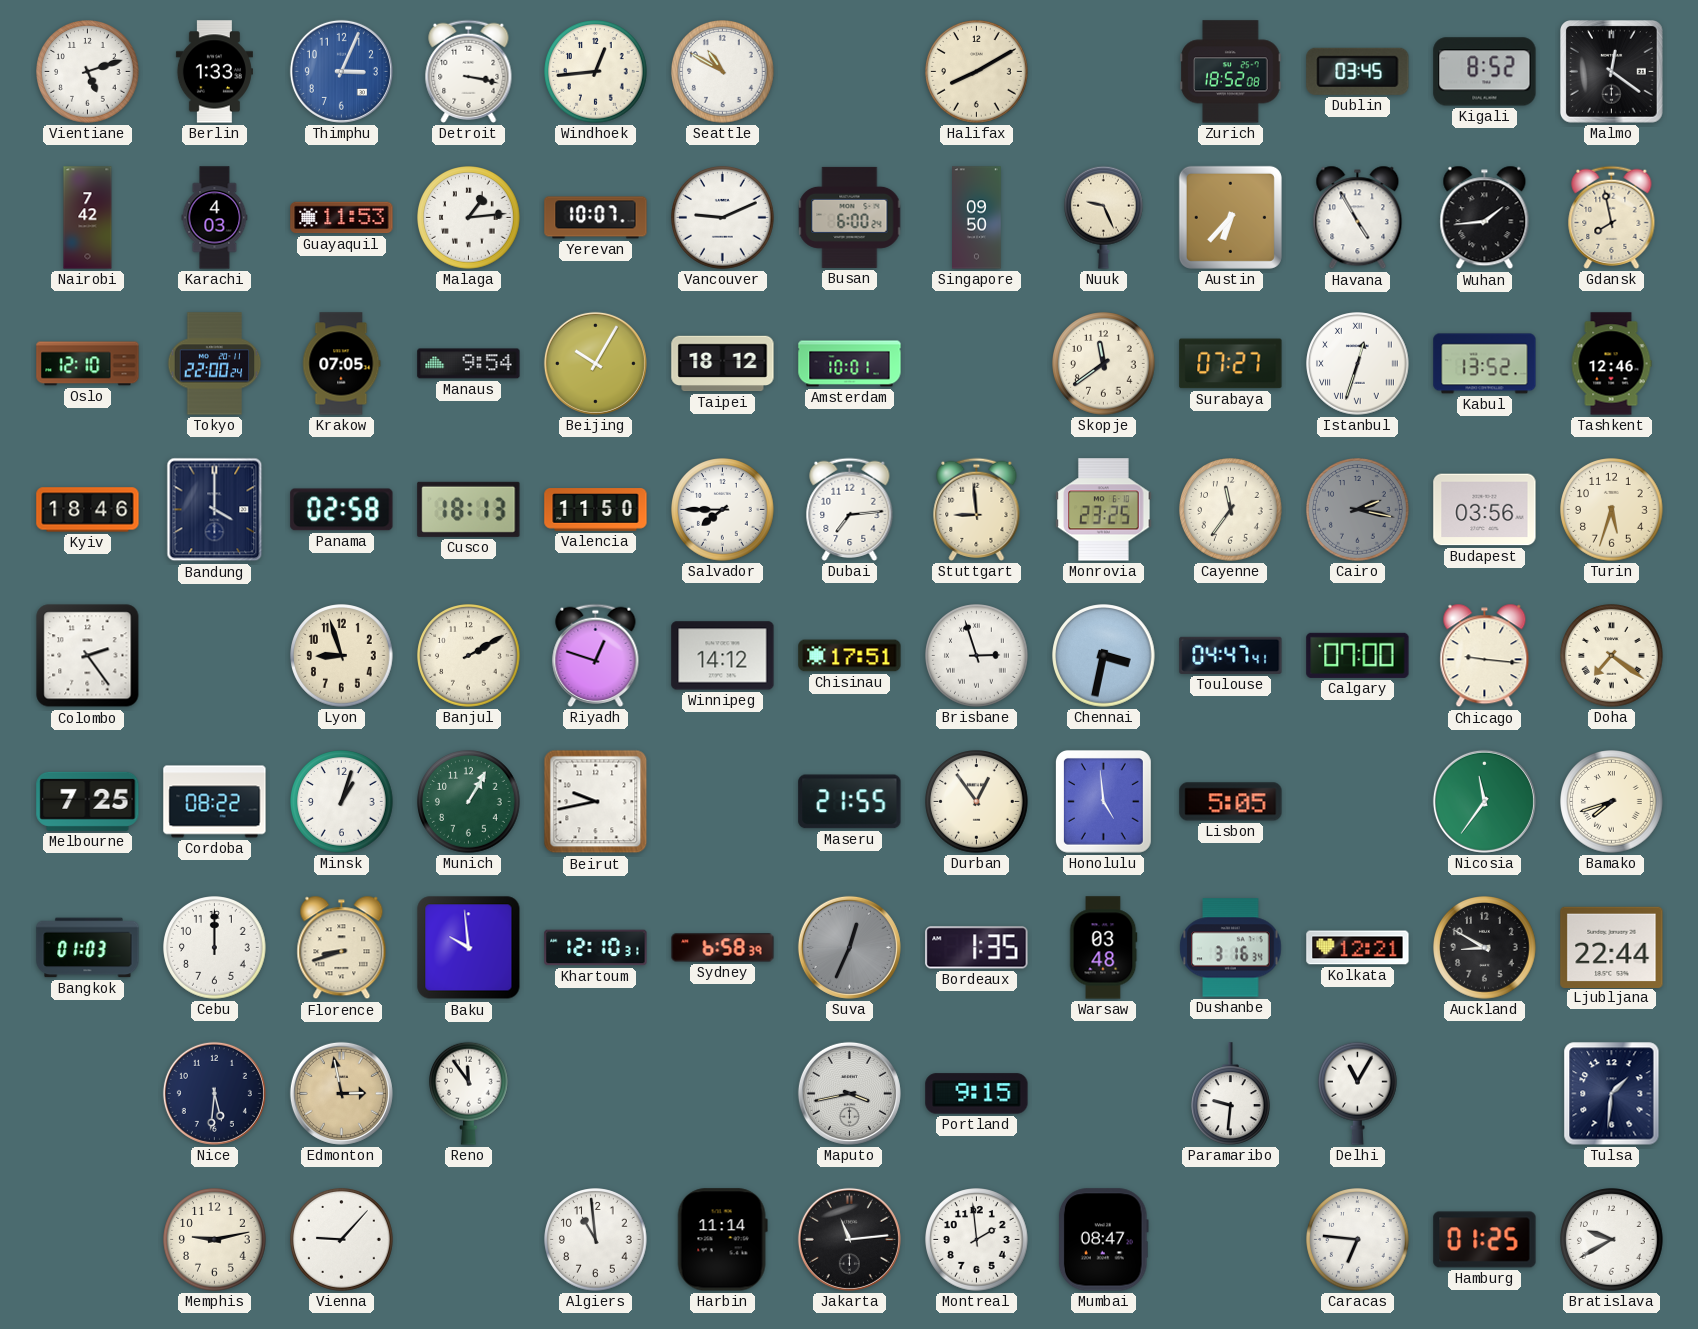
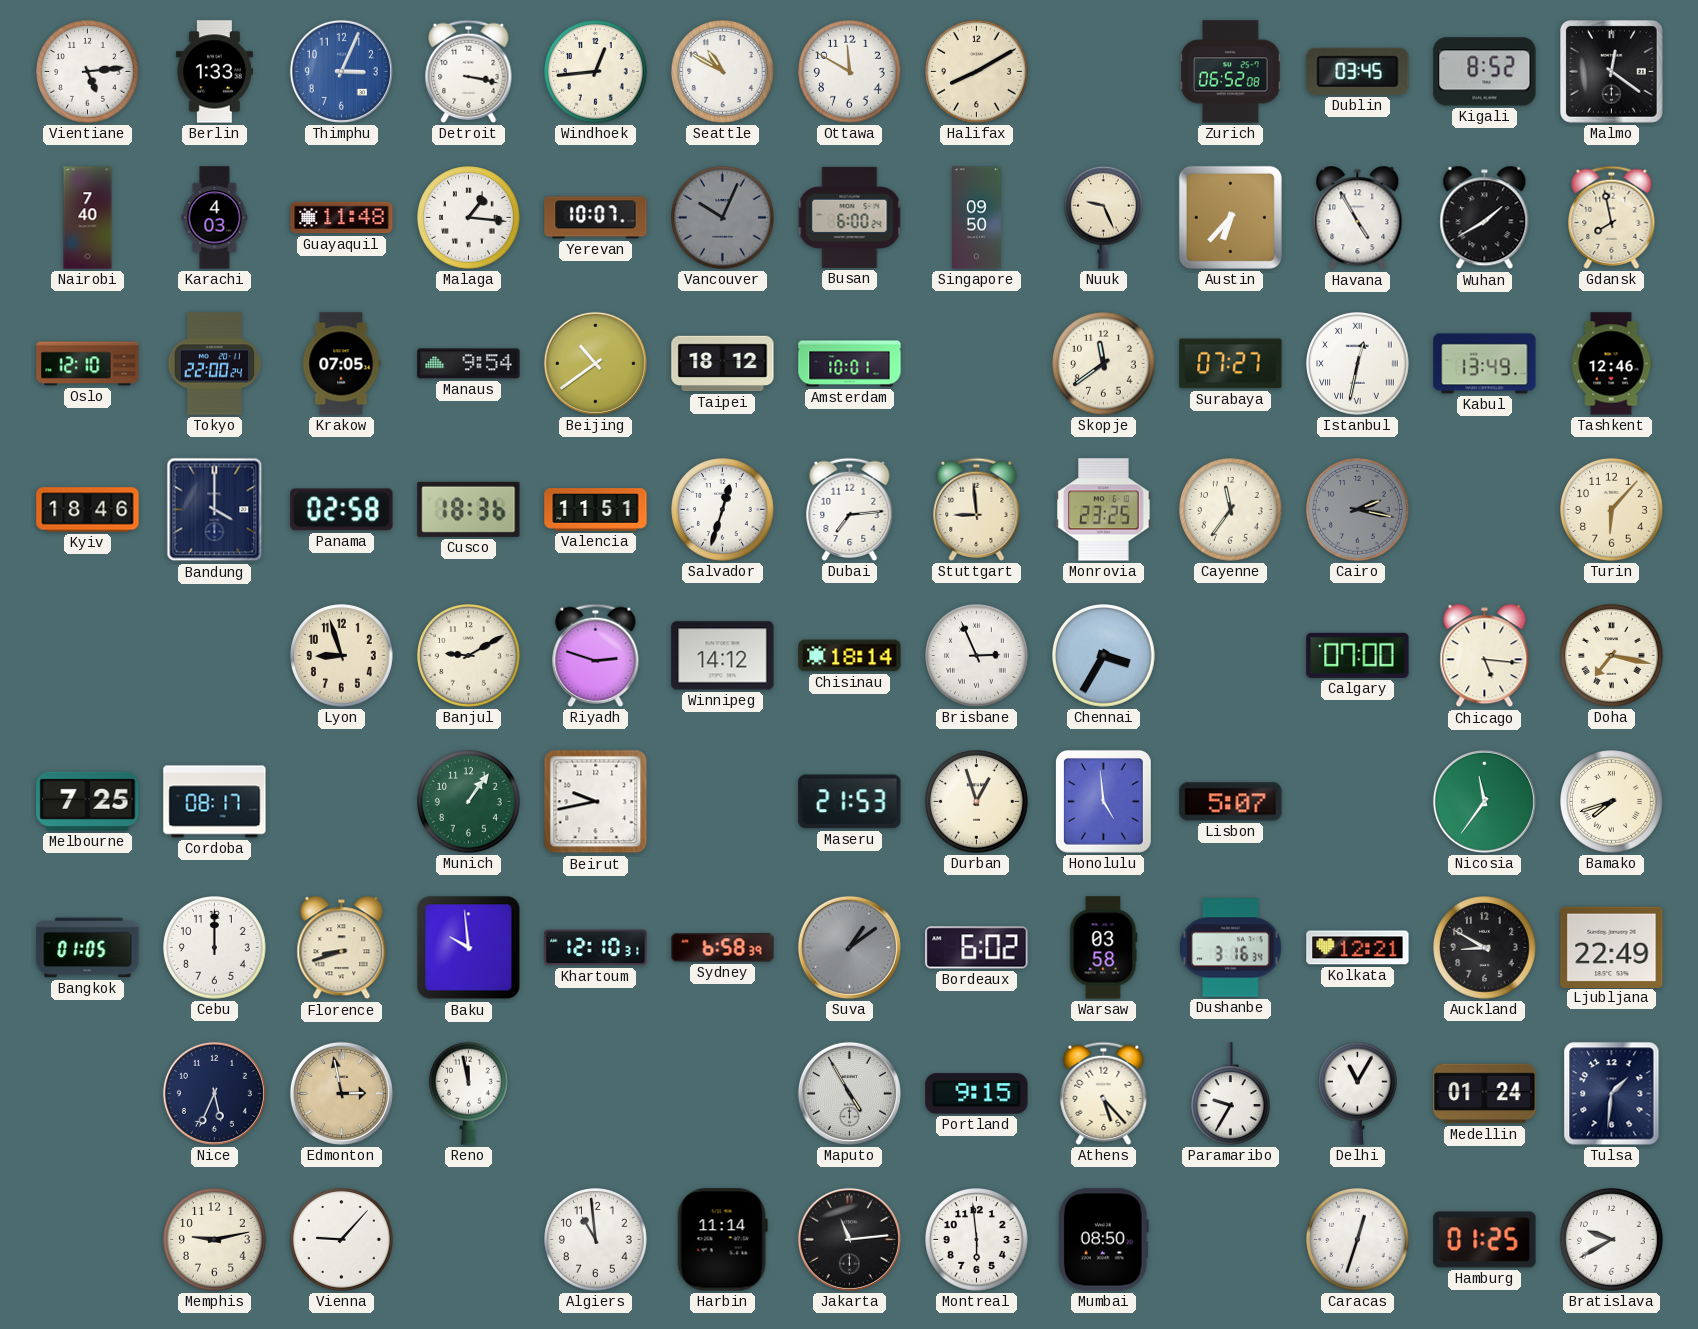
Vientiane: 5:12 -> 5:14
Ottawa: none -> 11:50
Zurich: 18:52 -> 06:52
Nairobi: 7:42 -> 7:40
Guayaquil: 11:53 -> 11:48
Malaga: 1:14 -> 1:16
Vancouver: 9:11 -> 10:04
Vancouver dial: white -> grey
Wuhan: 1:44 -> 1:40
Beijing: 10:05 -> 10:39
Istanbul: 12:33 -> 12:32
Kabul: 13:52 -> 13:49
Cusco: 18:13 -> 18:36
Valencia: 11:50 -> 11:51
Salvador: 7:45 -> 12:33
Budapest: 03:56 -> none
Turin: 5:33 -> 6:07
Colombo: 2:24 -> none
Banjul: 2:10 -> 9:10
Riyadh: 12:48 -> 2:48
Chisinau: 17:51 -> 18:14
Brisbane: 2:57 -> 2:56
Chennai: 3:32 -> 3:35
Toulouse: 04:47 -> none
Chicago: 9:16 -> 5:16
Doha: 7:21 -> 7:17
Cordoba: 08:22 -> 08:17
Minsk: 1:03 -> none
Munich: 1:05 -> 1:06
Maseru: 21:55 -> 21:53
Durban: 12:54 -> 12:57
Lisbon: 5:05 -> 5:07
Bangkok: 01:03 -> 01:05
Suva: 12:34 -> 1:09
Bordeaux: 1:35 -> 6:02
Warsaw: 03:48 -> 03:58
Ljubljana: 22:44 -> 22:49
Nice: 5:31 -> 5:34
Reno: 11:54 -> 11:58
Maputo: 3:43 -> 4:55
Athens: none -> 5:23
Paramaribo: 9:31 -> 9:35
Medellin: none -> 01:24
Montreal: 1:59 -> 5:59
Mumbai: 08:47 -> 08:50
Caracas: 6:46 -> 12:33
